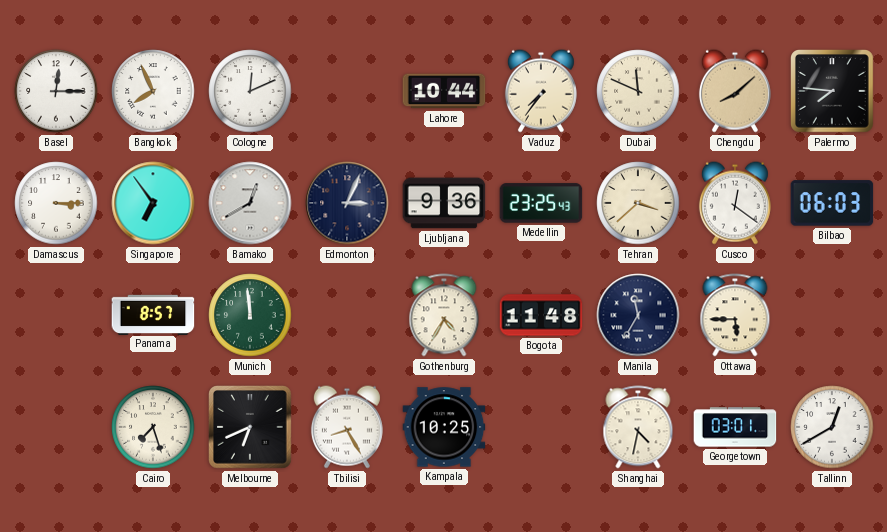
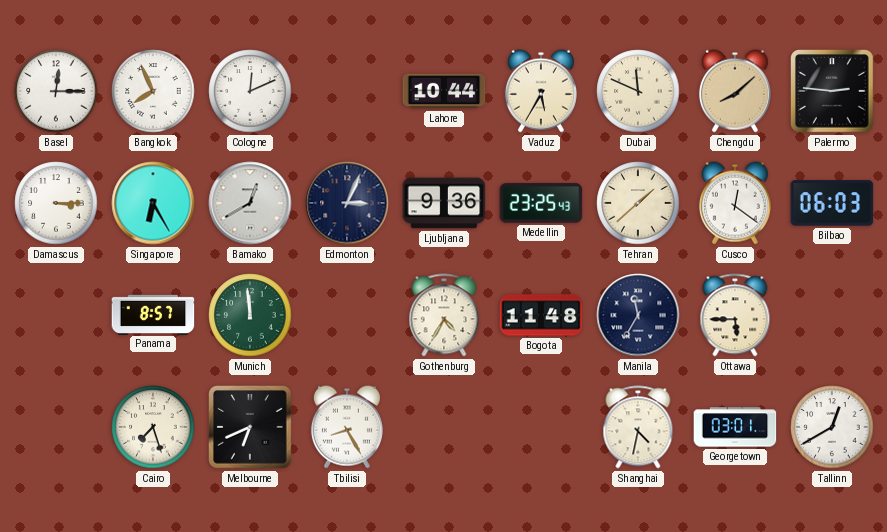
Vaduz: 7:36 -> 5:35
Palermo: 7:46 -> 2:46
Singapore: 6:54 -> 6:25
Tehran: 3:38 -> 1:38
Kampala: 10:25 -> none
